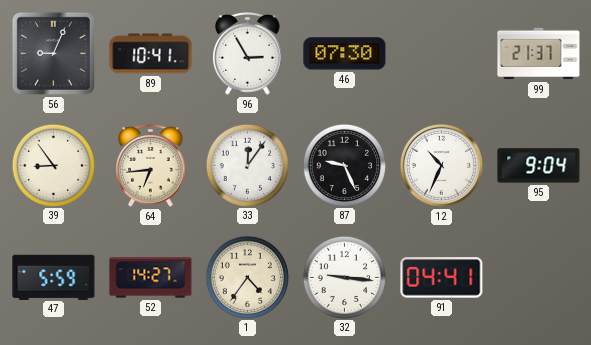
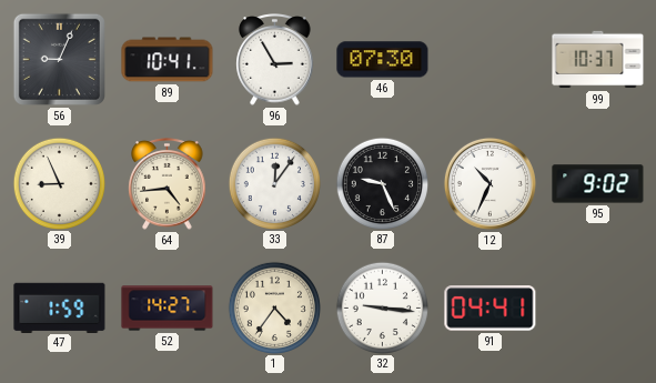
99: 21:37 -> 10:37
39: 8:54 -> 8:56
64: 6:44 -> 4:44
95: 9:04 -> 9:02
47: 5:59 -> 1:59
